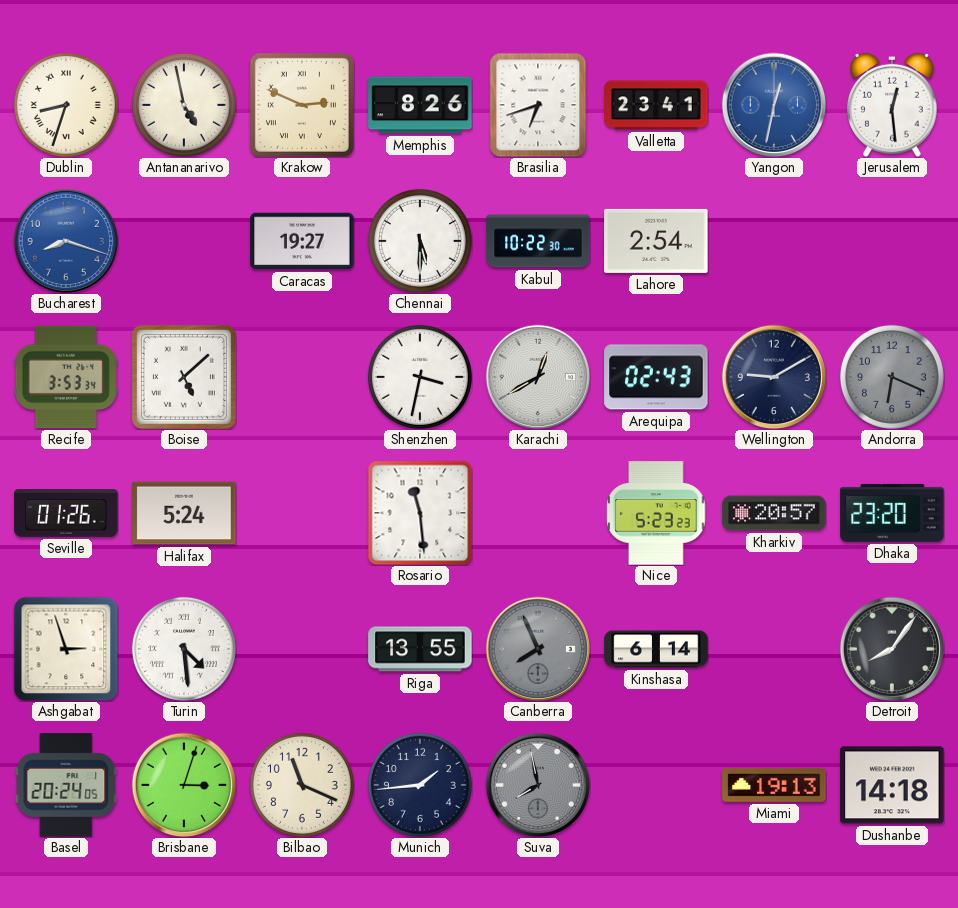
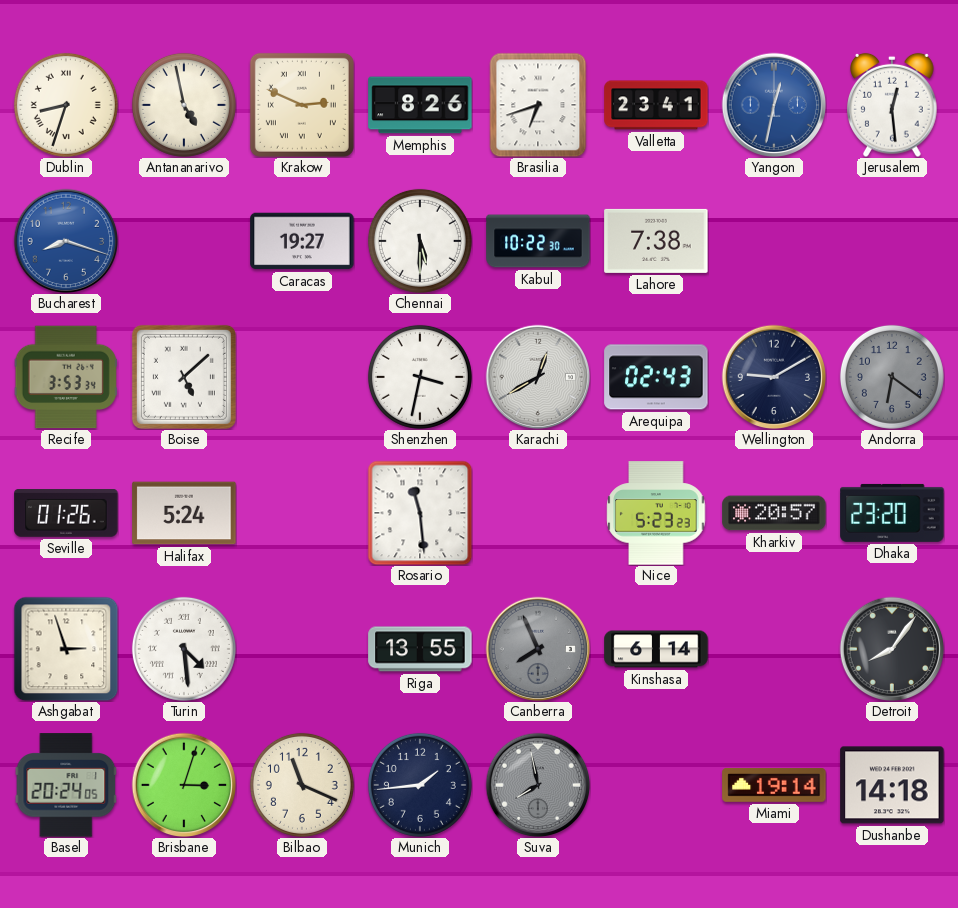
Lahore: 2:54 -> 7:38
Andorra: 6:19 -> 6:21
Miami: 19:13 -> 19:14
